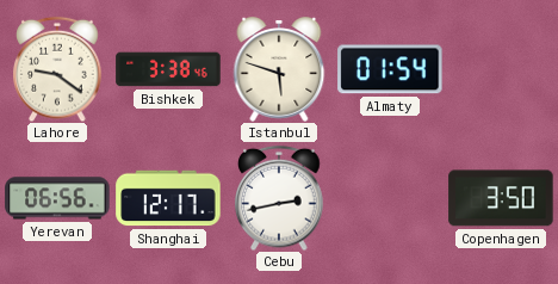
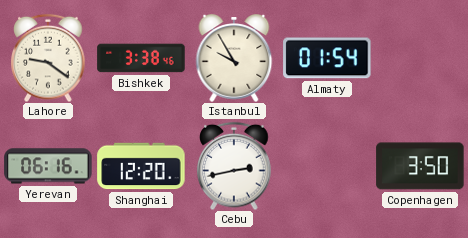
Istanbul: 5:48 -> 9:55
Yerevan: 06:56 -> 06:16
Shanghai: 12:17 -> 12:20
